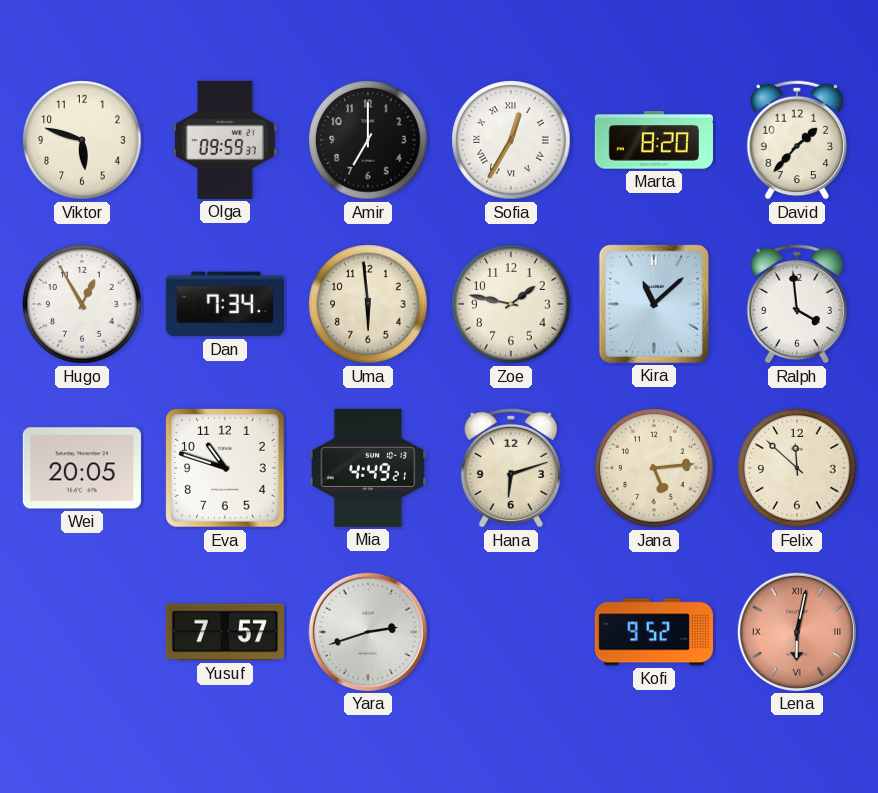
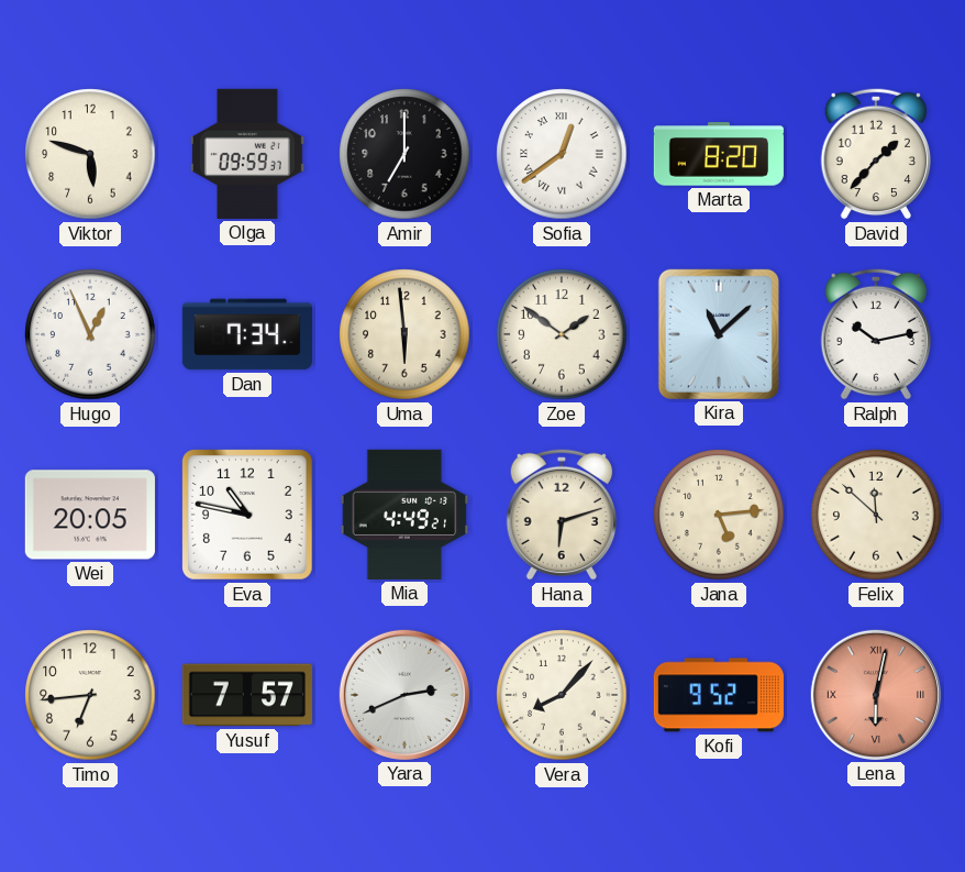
Sofia: 12:35 -> 12:39
Hugo: 12:55 -> 12:56
Zoe: 1:47 -> 1:51
Ralph: 3:59 -> 10:13
Eva: 10:48 -> 10:47
Timo: none -> 6:44
Yara: 2:42 -> 2:41
Vera: none -> 8:07
